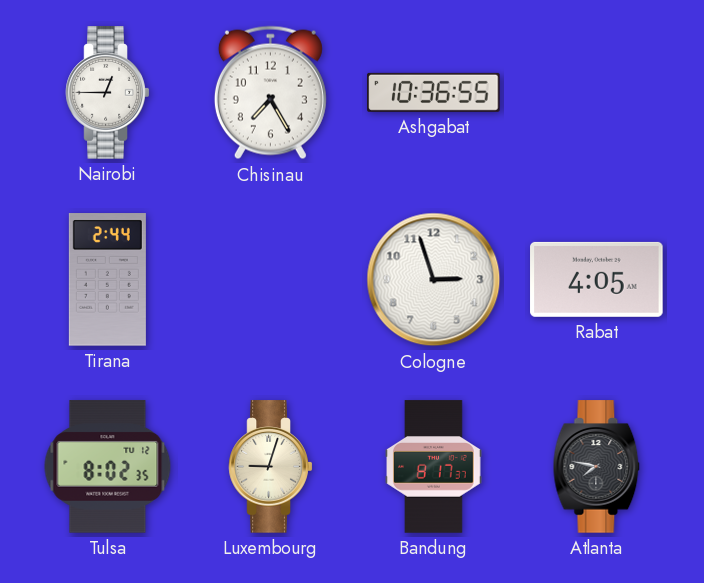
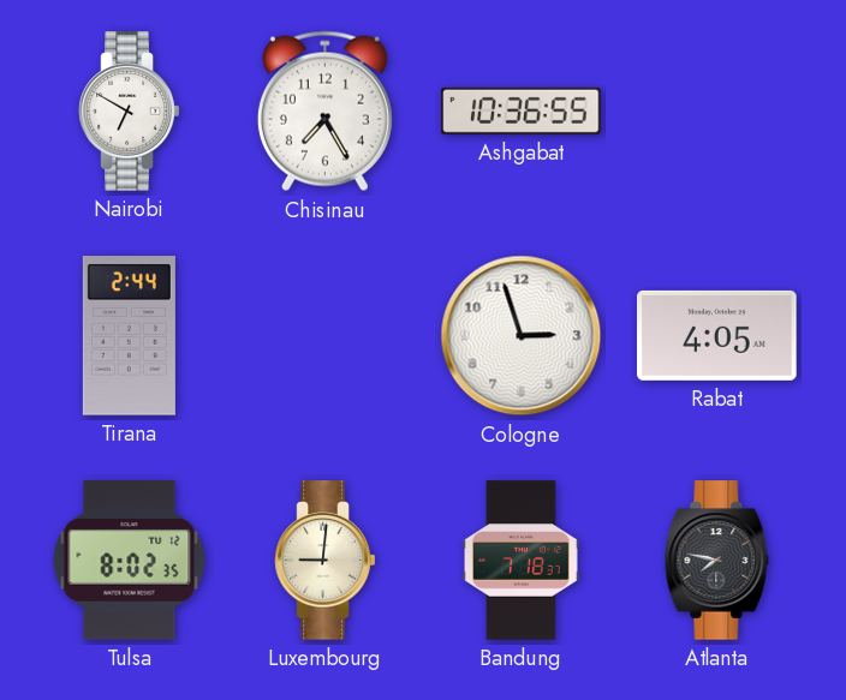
Nairobi: 12:45 -> 6:50
Luxembourg: 9:03 -> 9:01
Bandung: 8:17 -> 7:18
